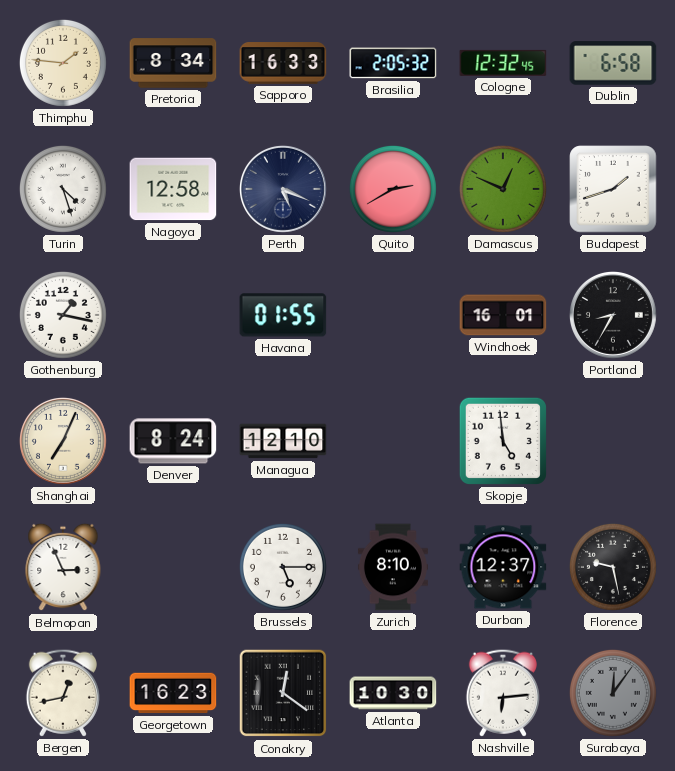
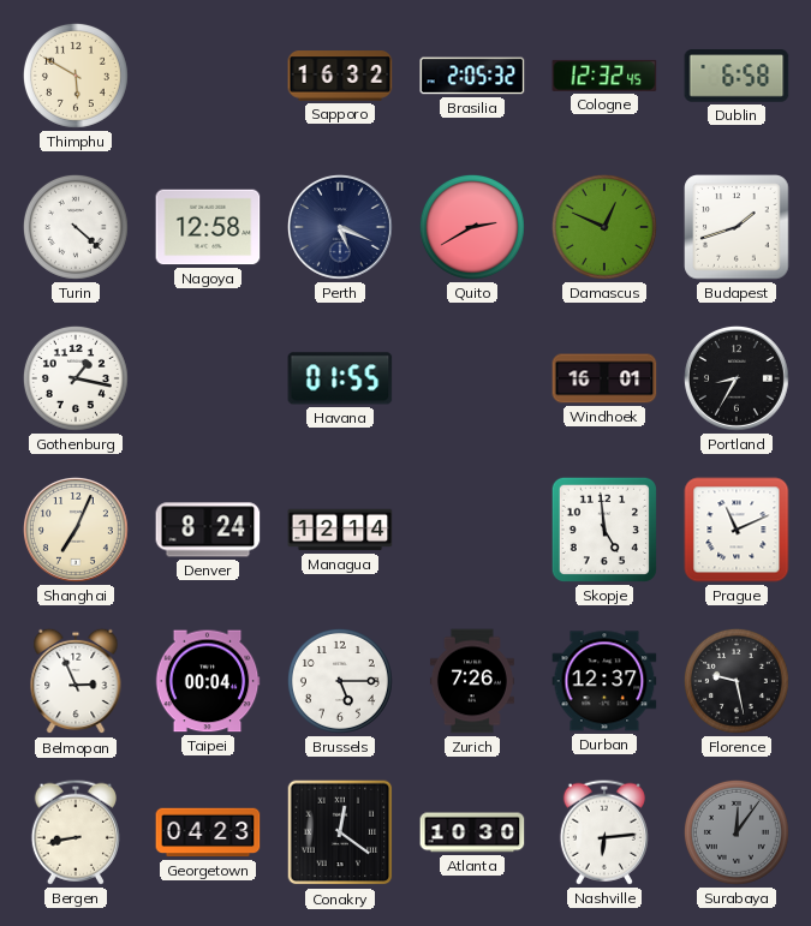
Thimphu: 1:46 -> 5:50
Pretoria: 8:34 -> none
Sapporo: 16:33 -> 16:32
Turin: 4:27 -> 4:22
Managua: 12:10 -> 12:14
Prague: none -> 11:11
Taipei: none -> 00:04
Zurich: 8:10 -> 7:26
Bergen: 12:43 -> 8:43
Georgetown: 16:23 -> 04:23
